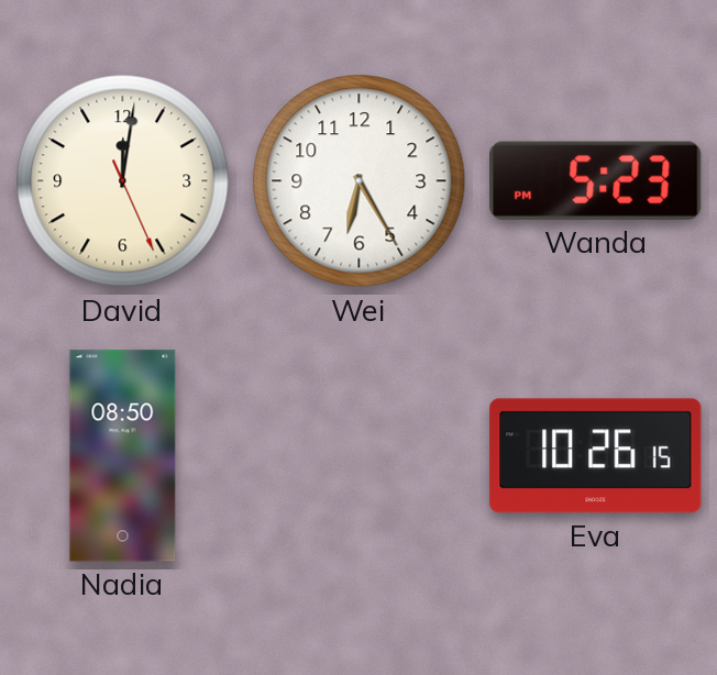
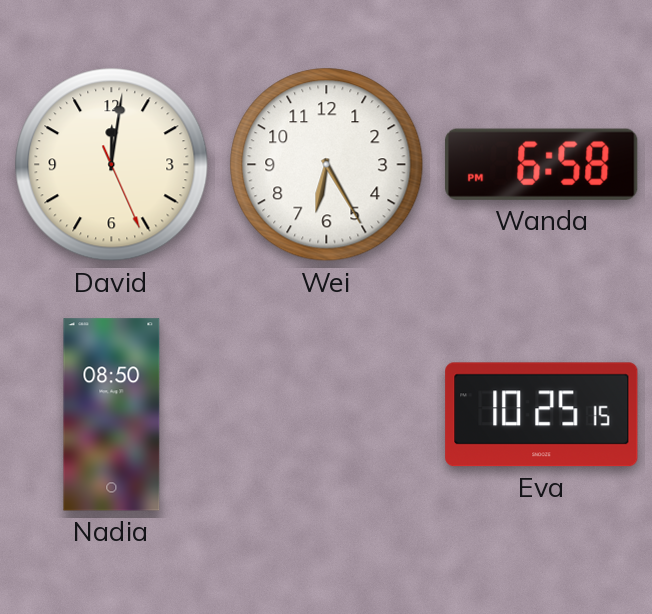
Wanda: 5:23 -> 6:58
Eva: 10:26 -> 10:25
